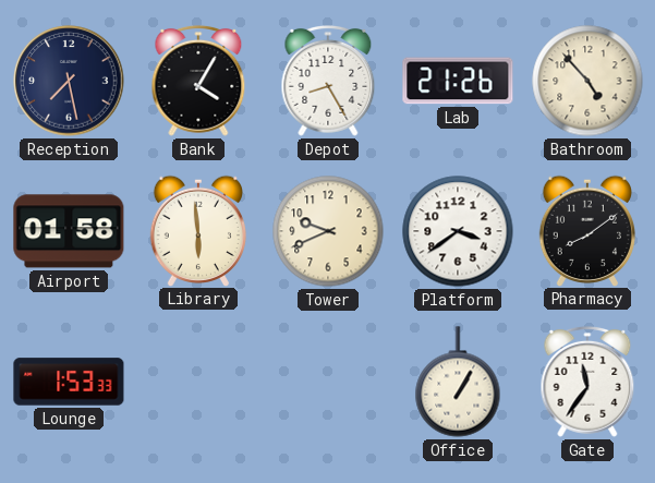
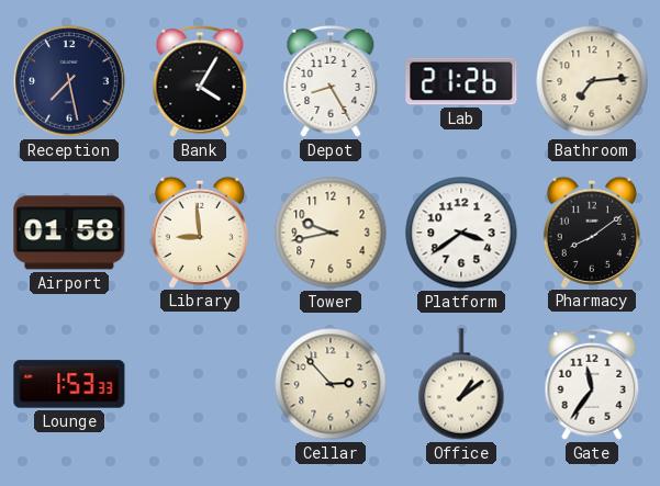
Bathroom: 4:53 -> 7:14
Library: 5:59 -> 8:59
Tower: 9:41 -> 9:43
Cellar: none -> 2:53
Office: 1:05 -> 1:09
